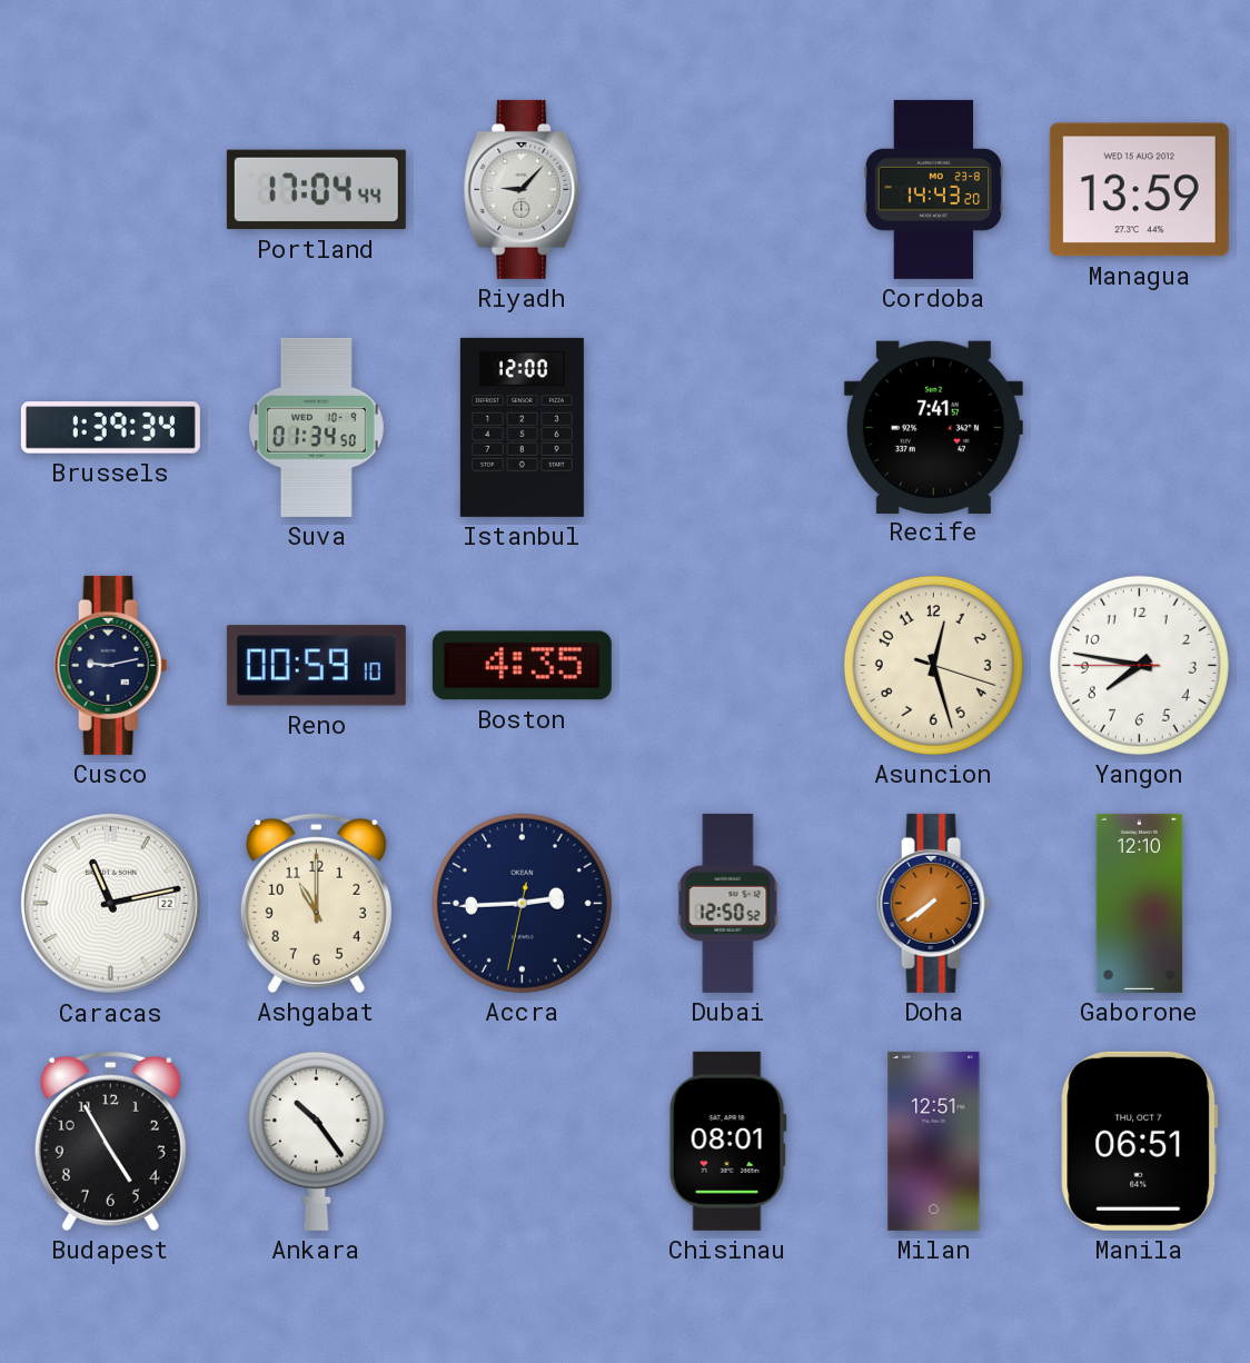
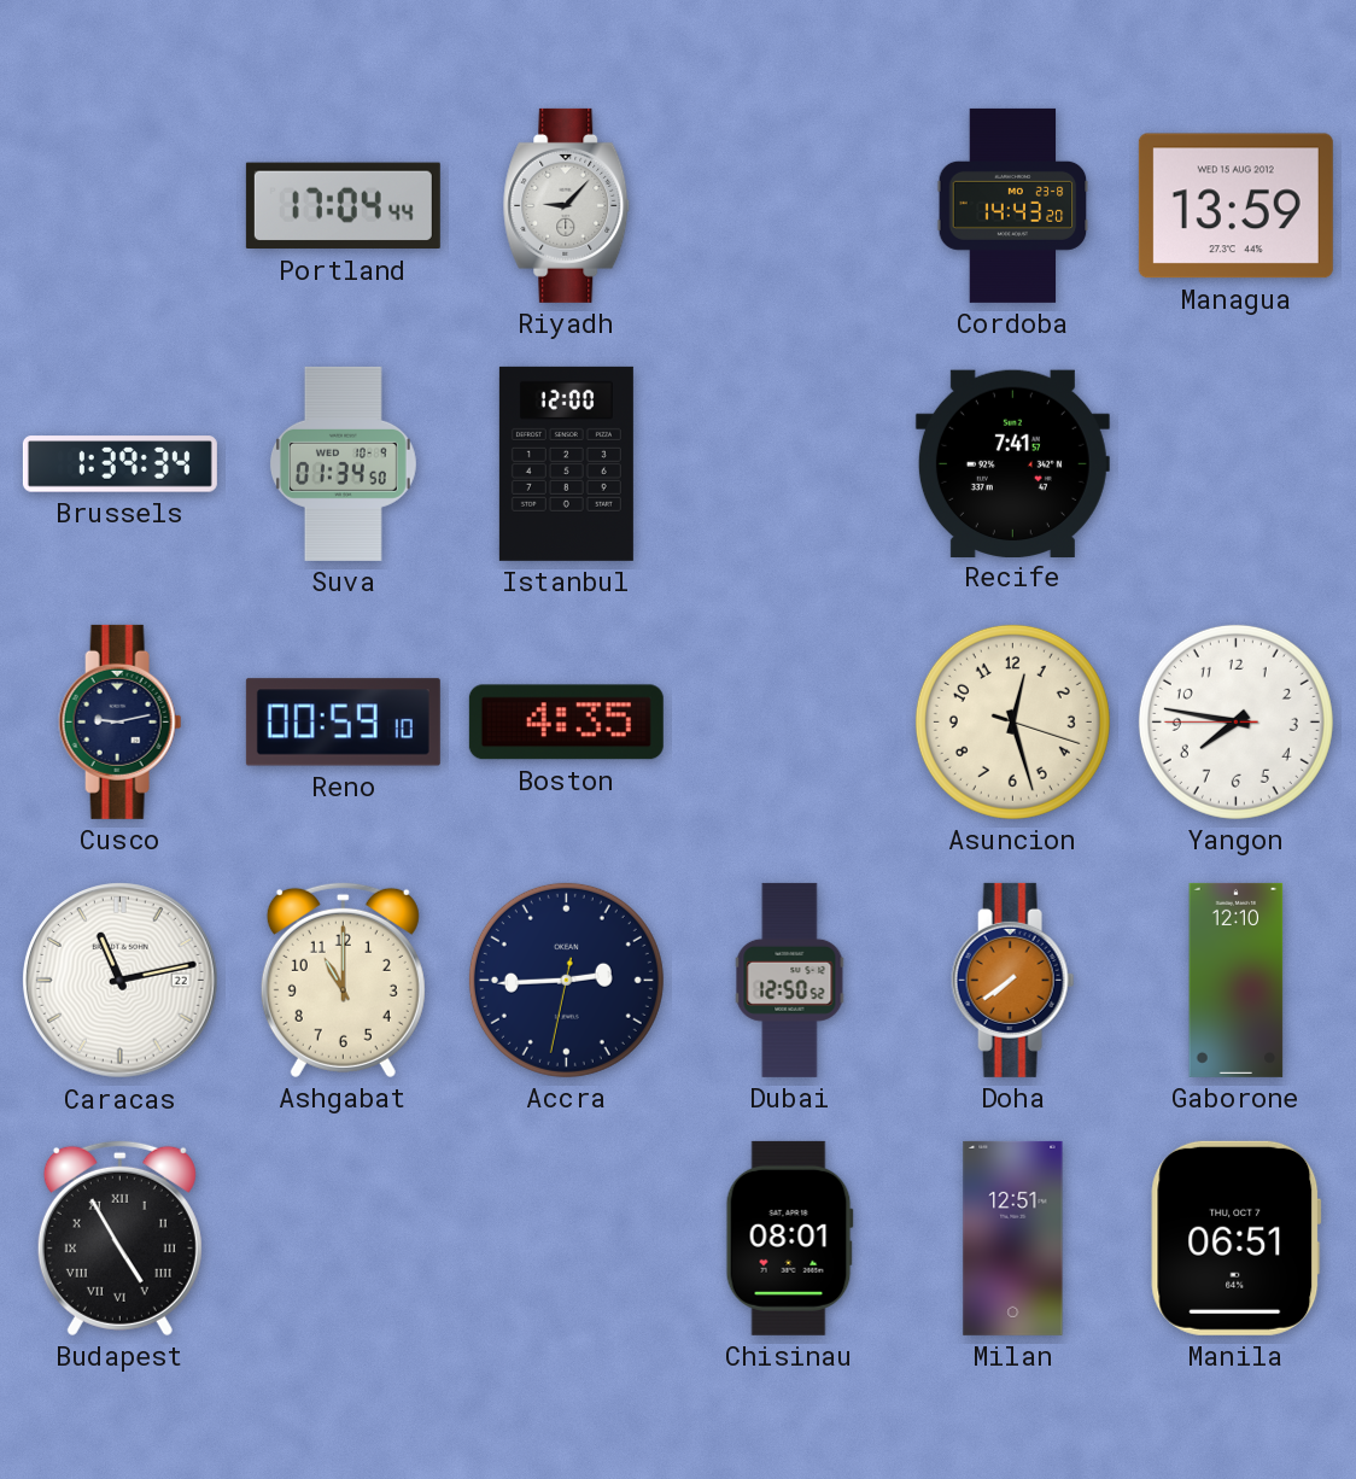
Budapest numerals: Arabic -> Roman
Ankara: 10:24 -> none
